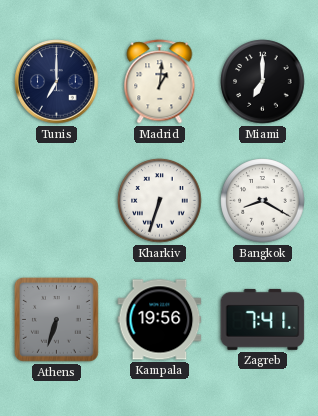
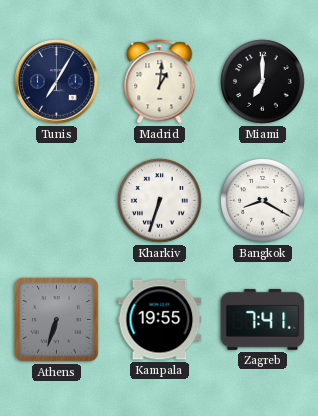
Tunis: 7:00 -> 7:05
Kampala: 19:56 -> 19:55
